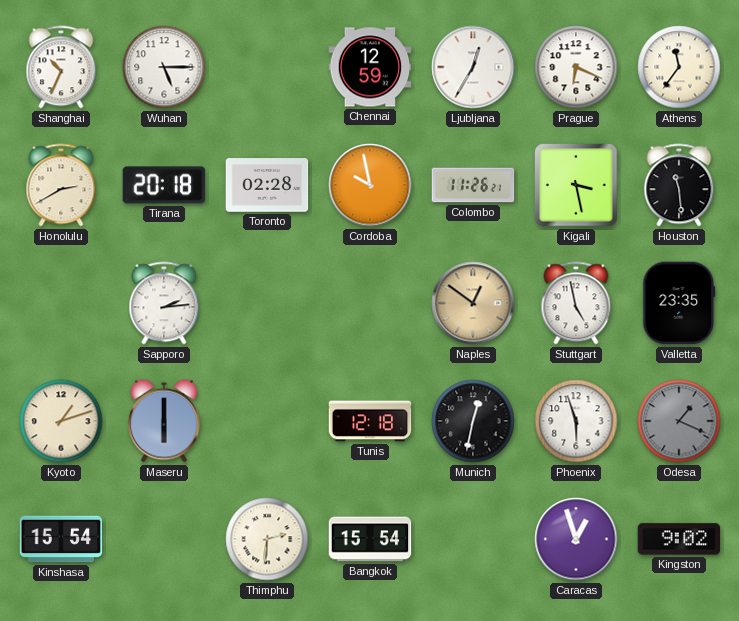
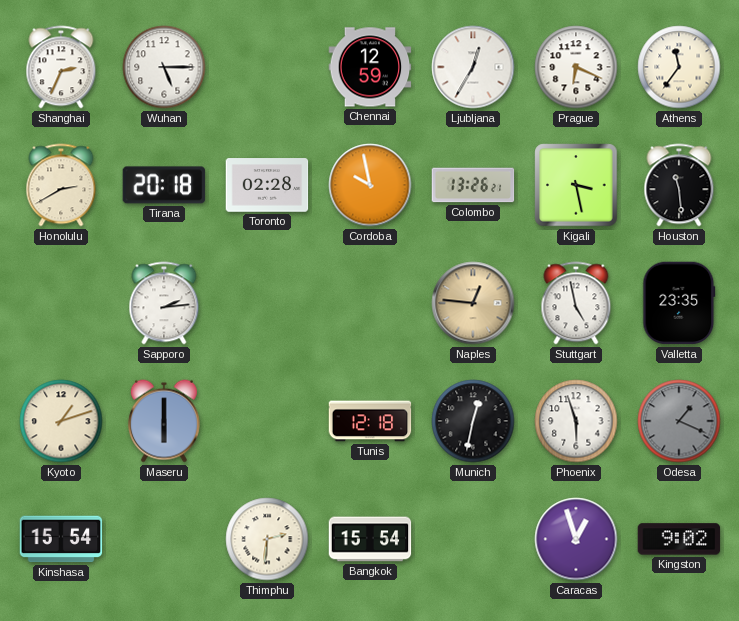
Shanghai: 10:34 -> 2:34
Colombo: 11:26 -> 13:26
Naples: 12:51 -> 12:46
